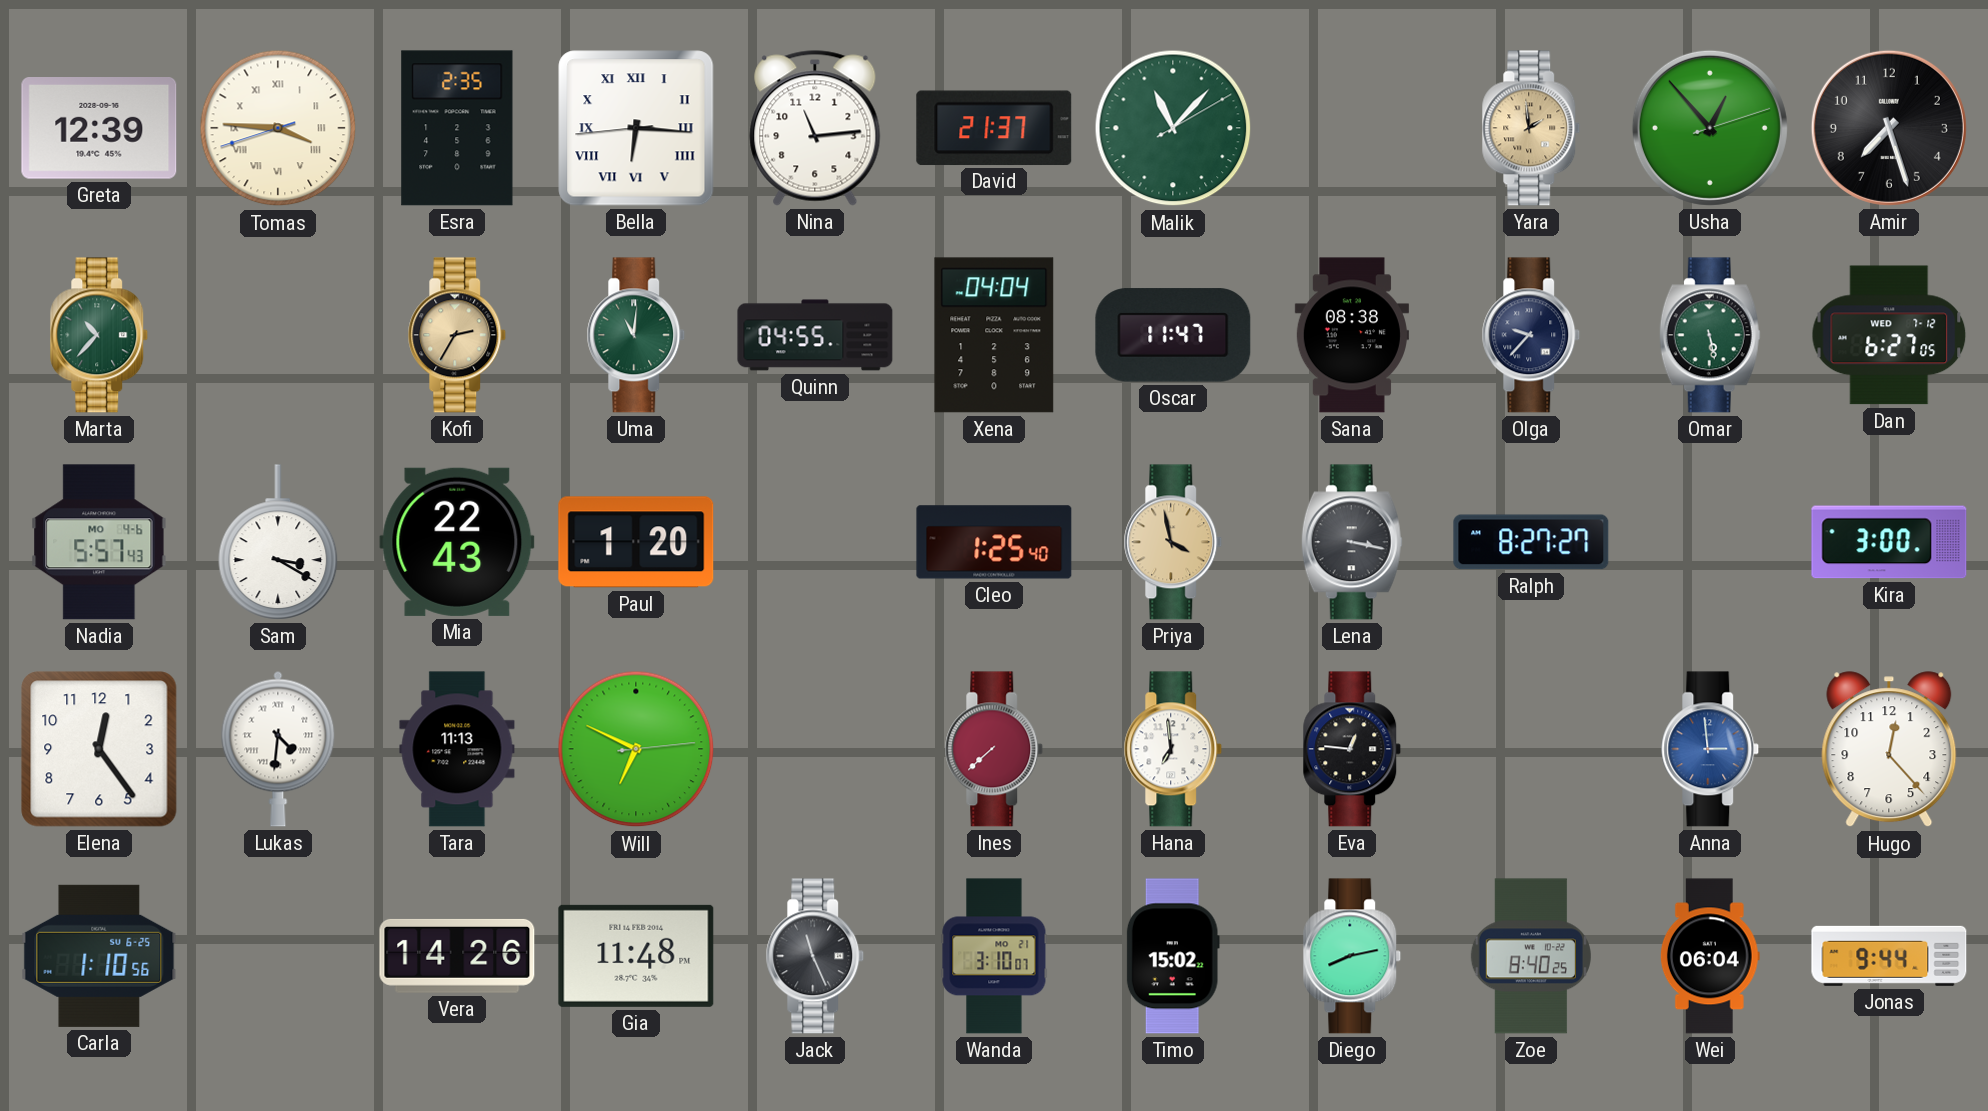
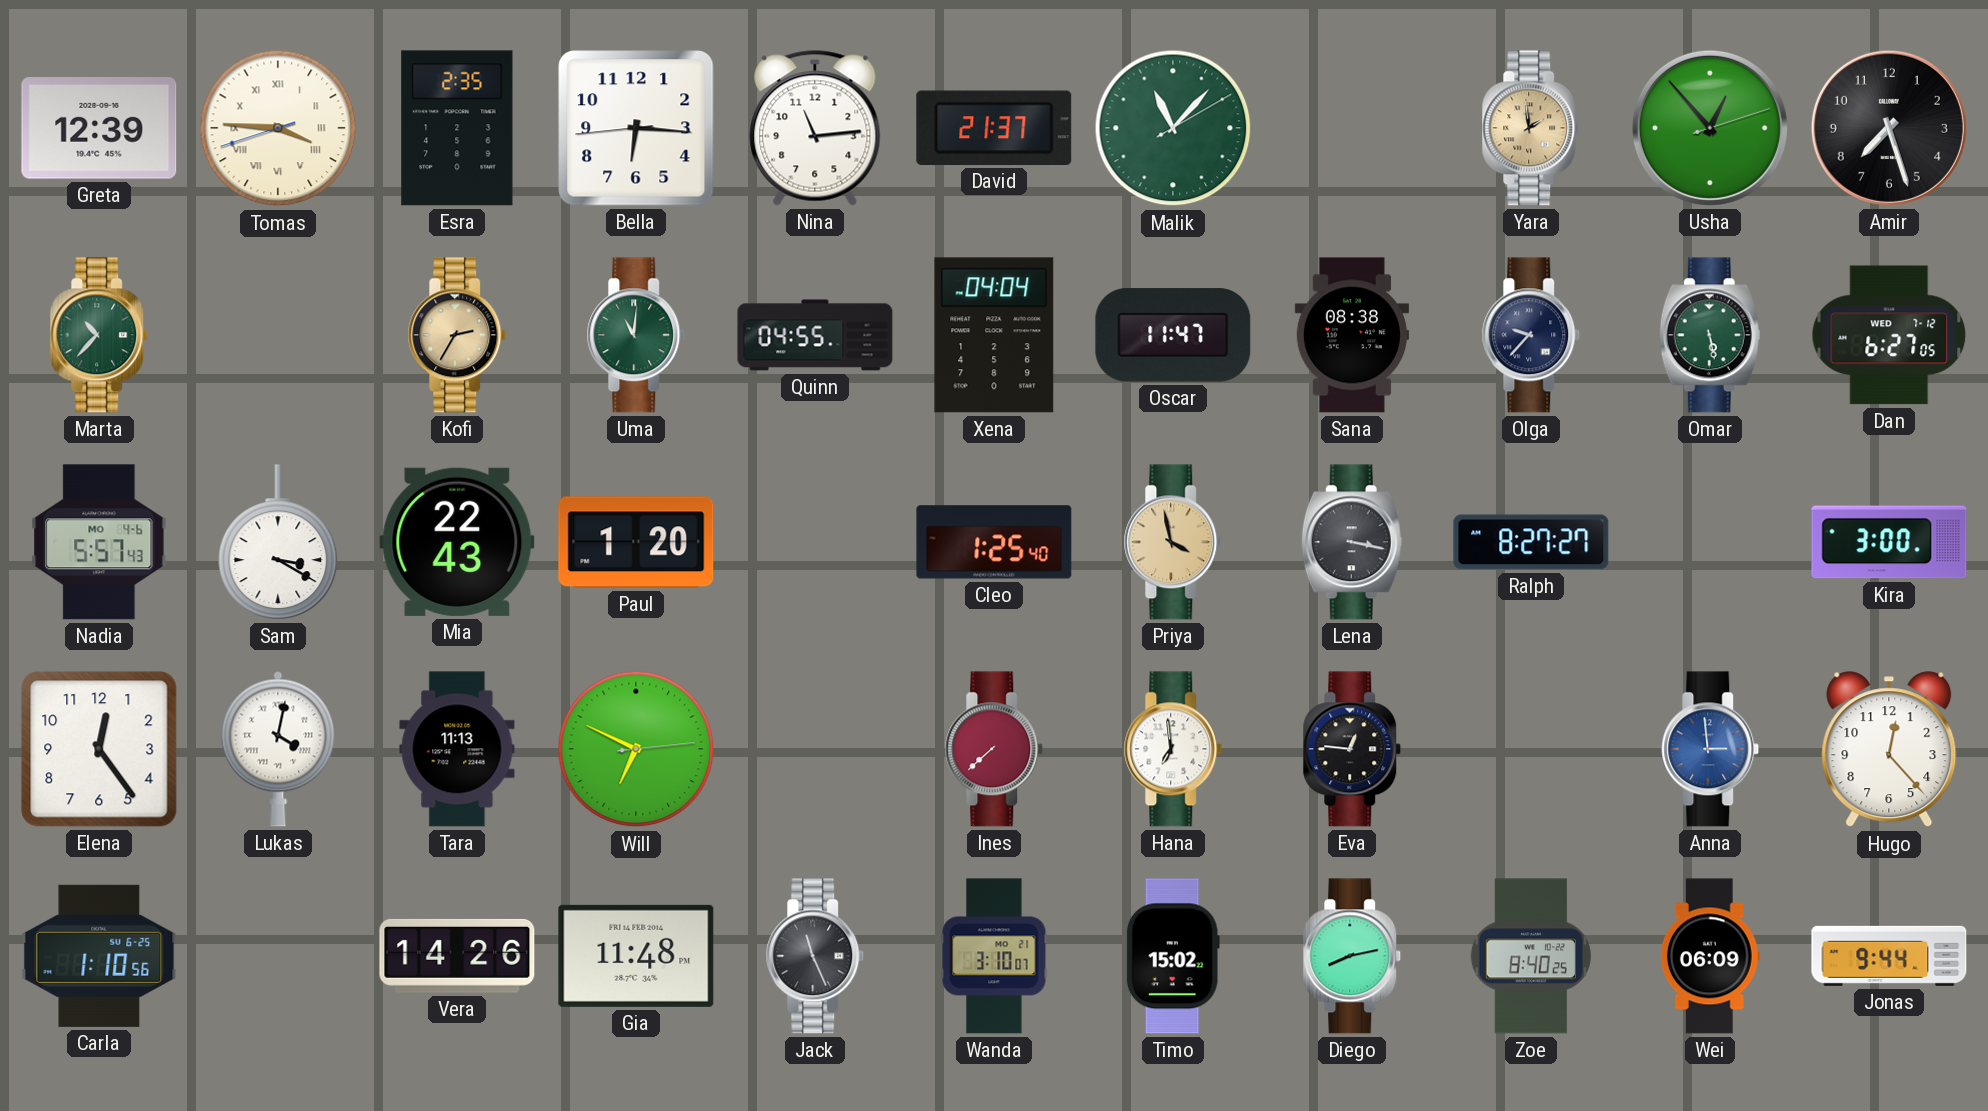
Bella numerals: Roman -> Arabic
Lukas: 4:31 -> 4:02
Wei: 06:04 -> 06:09
